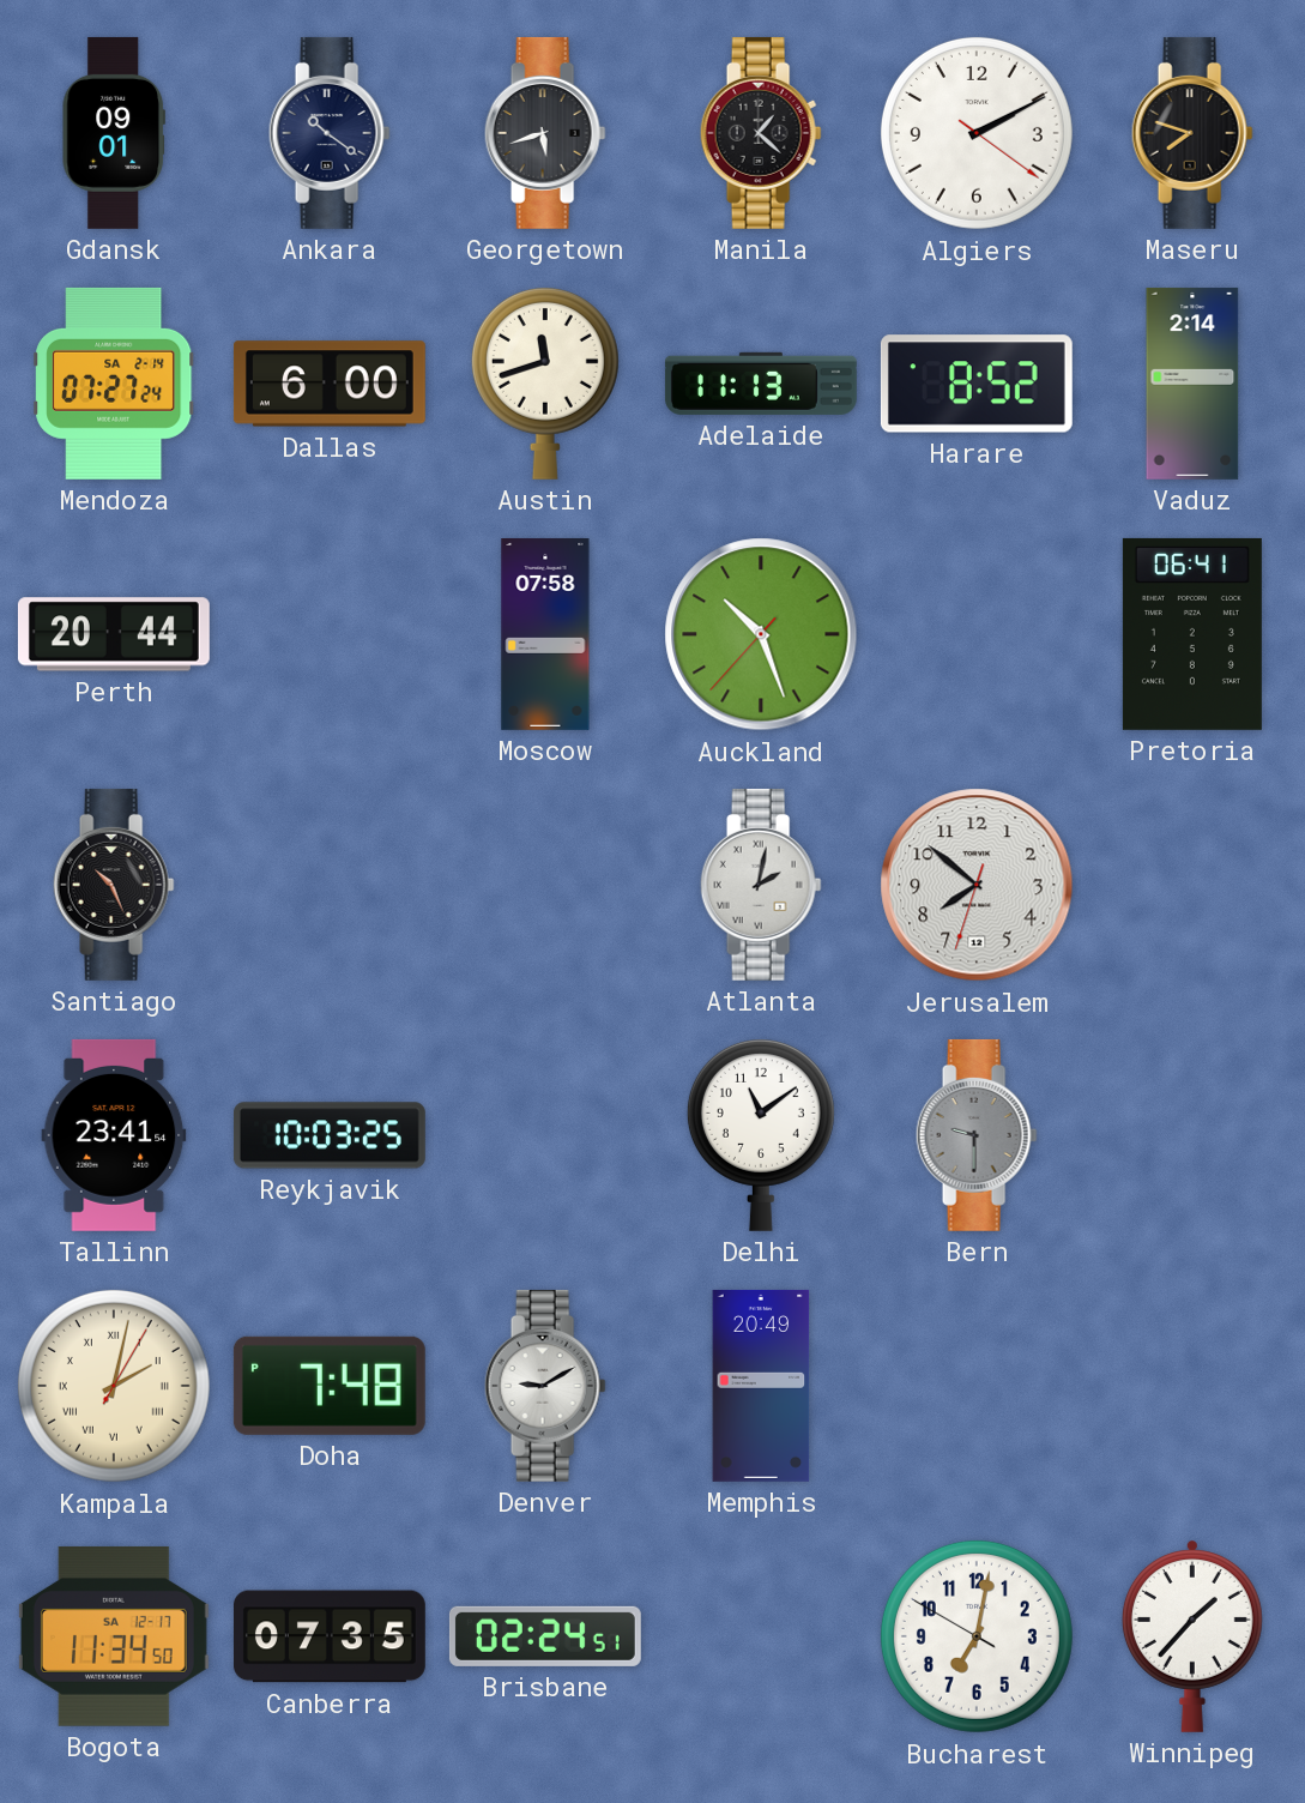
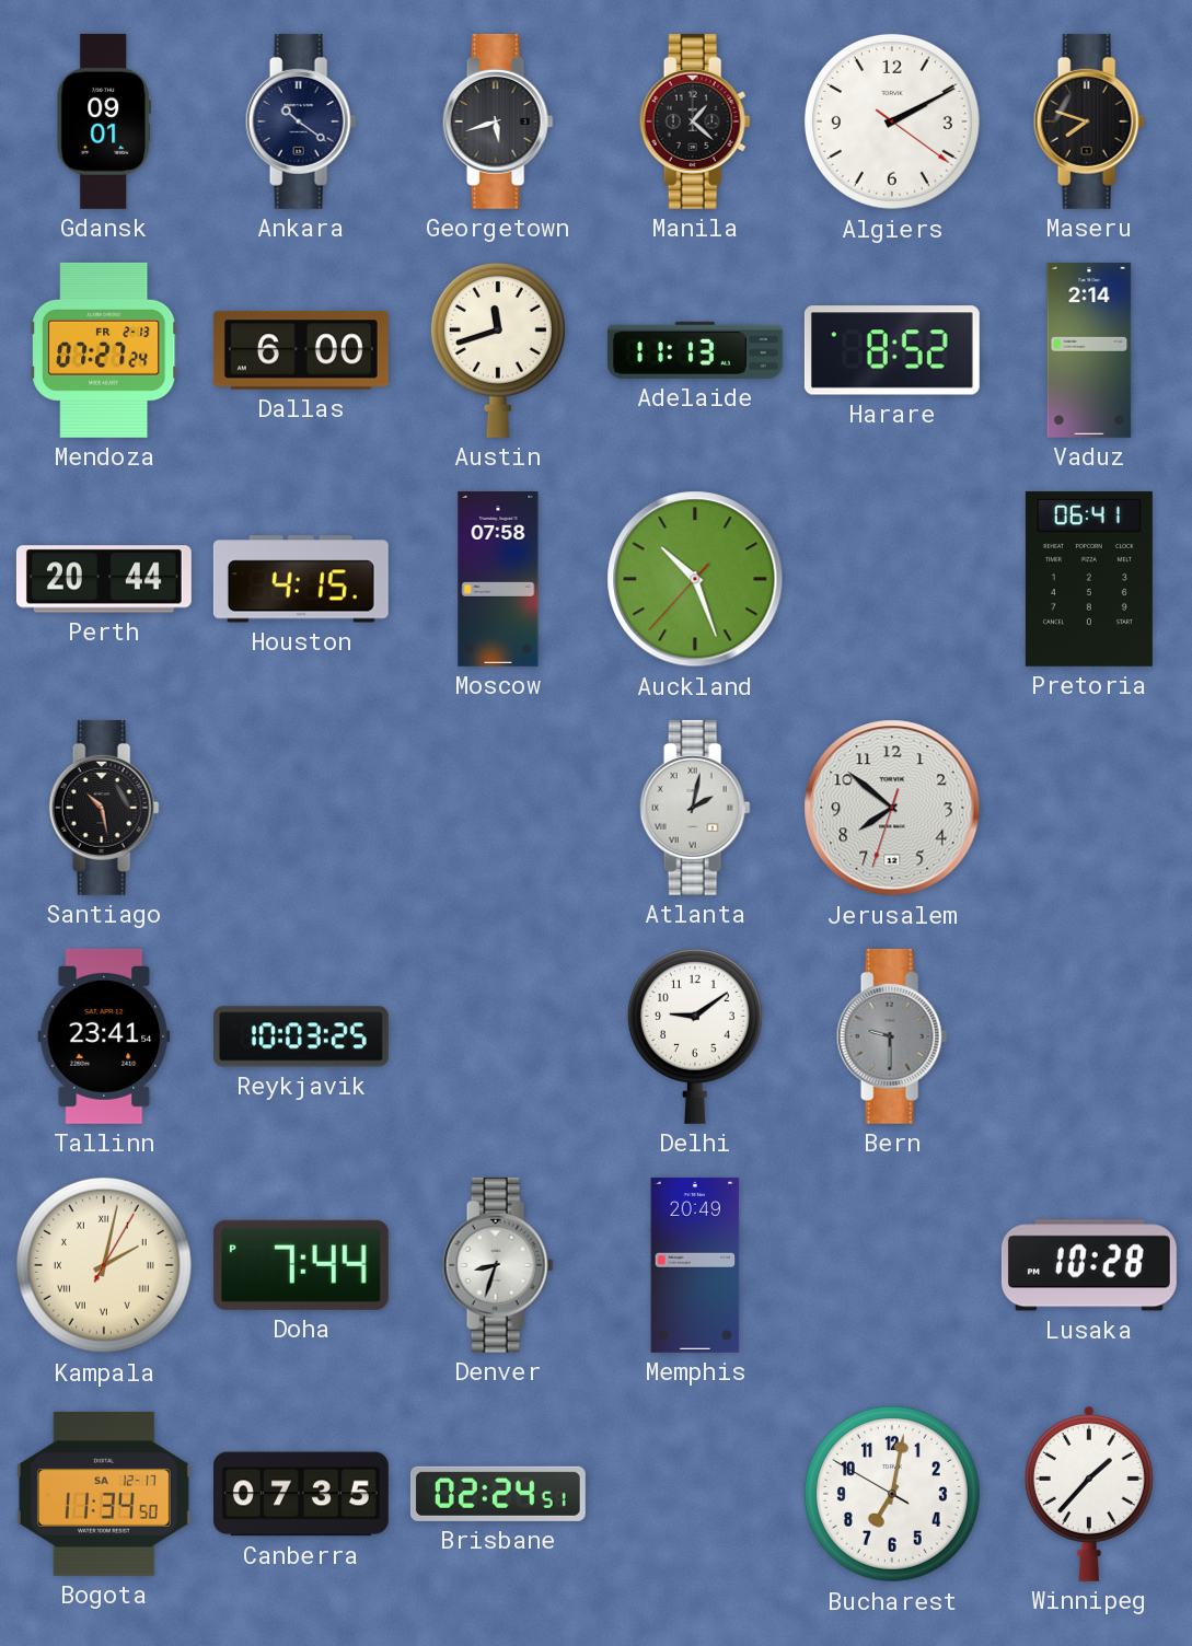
Mendoza date: SA 2-14 -> FR 2-13
Houston: none -> 4:15
Santiago: 10:26 -> 10:28
Delhi: 11:09 -> 9:09
Doha: 7:48 -> 7:44
Denver: 9:10 -> 8:33
Lusaka: none -> 10:28
